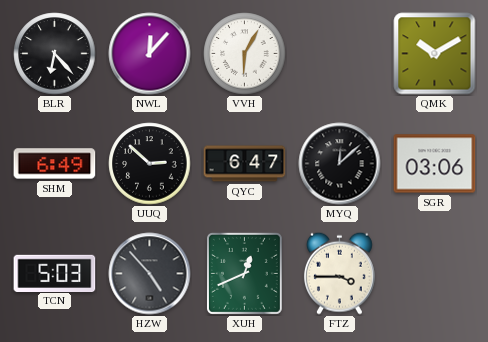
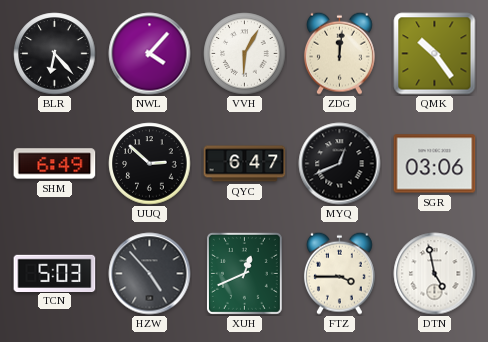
NWL: 12:07 -> 4:07
ZDG: none -> 12:01
QMK: 10:10 -> 10:24
MYQ: 12:08 -> 12:41
DTN: none -> 4:58
